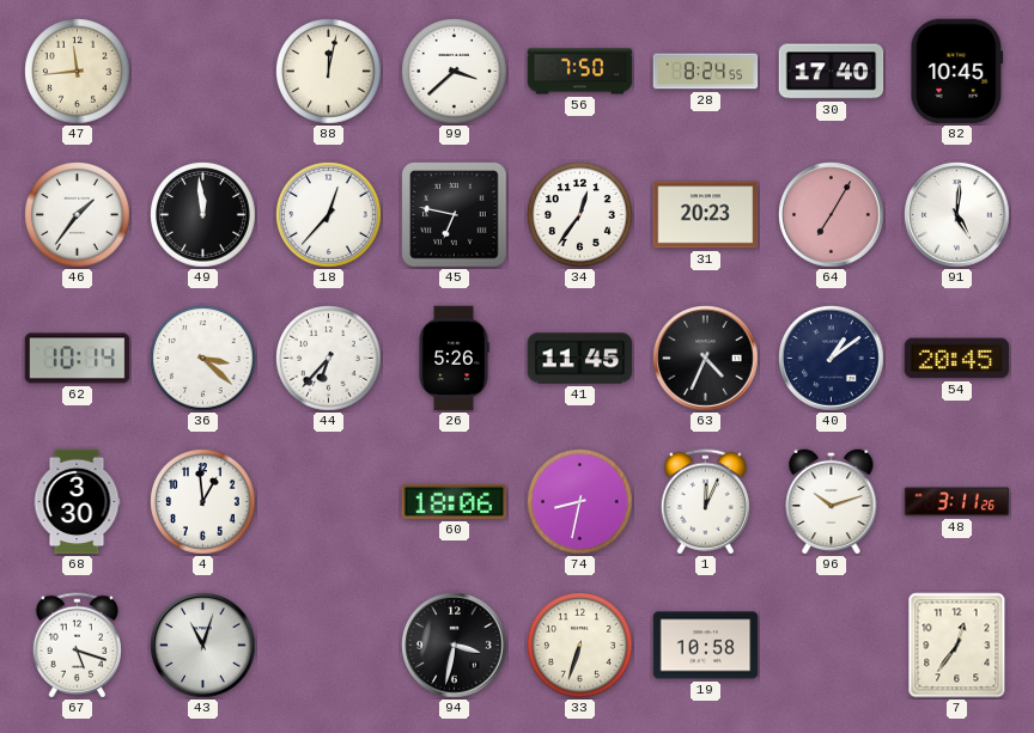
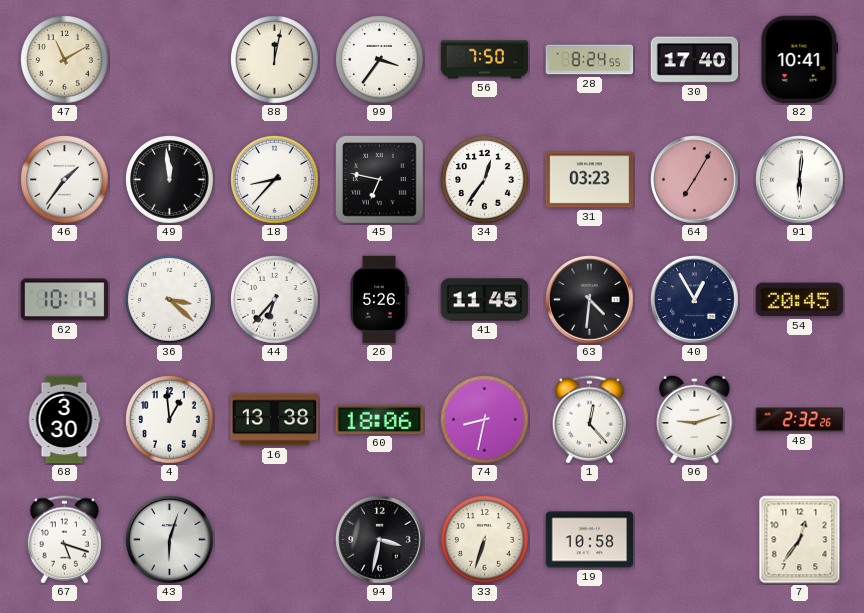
47: 11:44 -> 11:10
99: 3:38 -> 3:36
82: 10:45 -> 10:41
18: 12:37 -> 8:37
31: 20:23 -> 03:23
91: 5:01 -> 6:01
63: 4:34 -> 4:31
40: 1:09 -> 12:55
16: none -> 13:38
1: 12:04 -> 12:23
96: 10:12 -> 9:12
48: 3:11 -> 2:32
43: 11:03 -> 6:03
